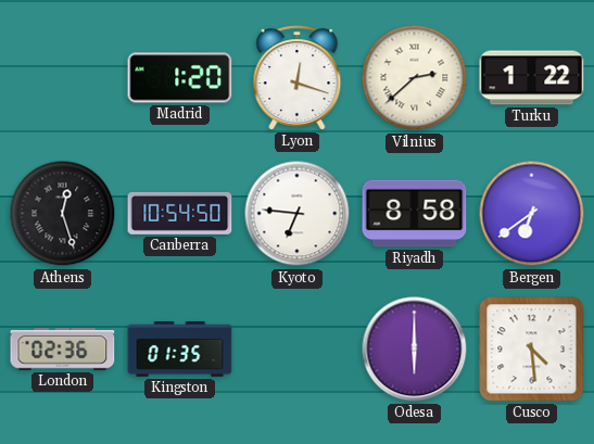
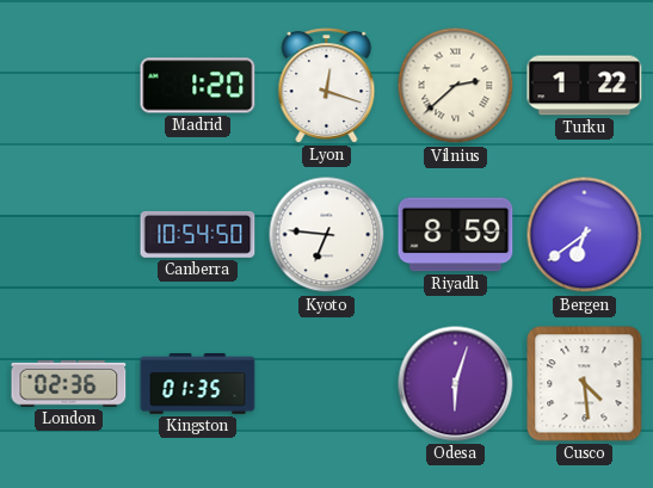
Athens: 12:27 -> none
Riyadh: 8:58 -> 8:59
Odesa: 6:00 -> 6:03
